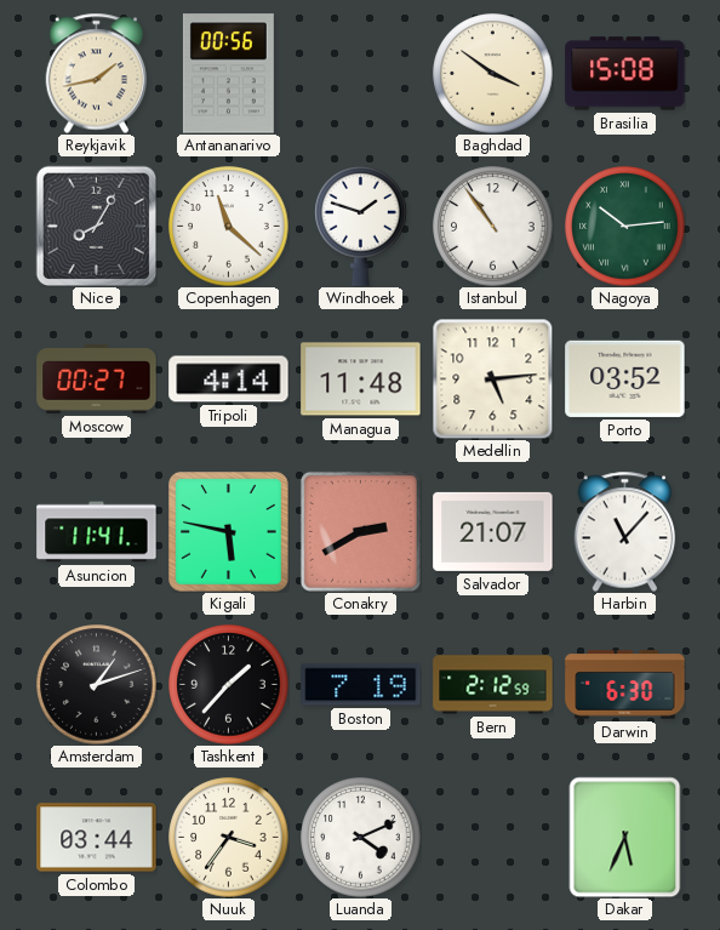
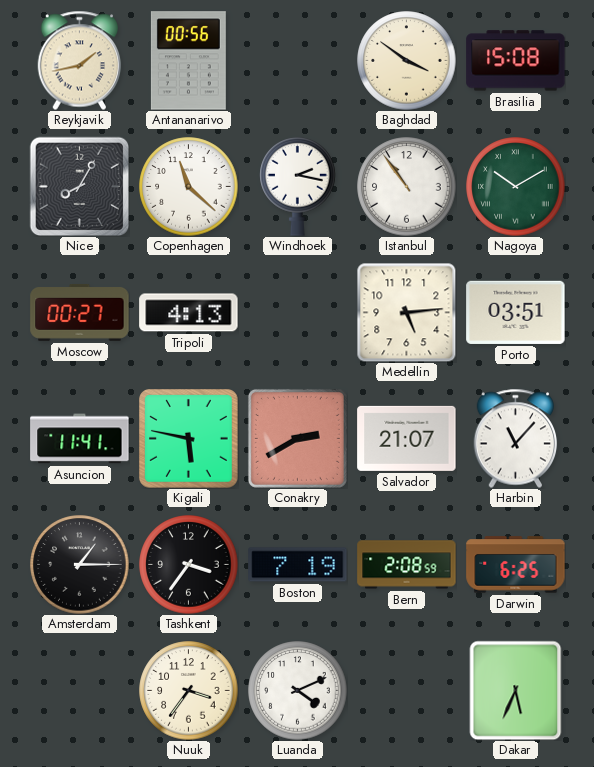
Windhoek: 1:48 -> 2:17
Nagoya: 10:14 -> 10:10
Tripoli: 4:14 -> 4:13
Managua: 11:48 -> none
Porto: 03:52 -> 03:51
Amsterdam: 1:12 -> 1:15
Tashkent: 1:37 -> 3:36
Bern: 2:12 -> 2:08
Darwin: 6:30 -> 6:25
Colombo: 03:44 -> none
